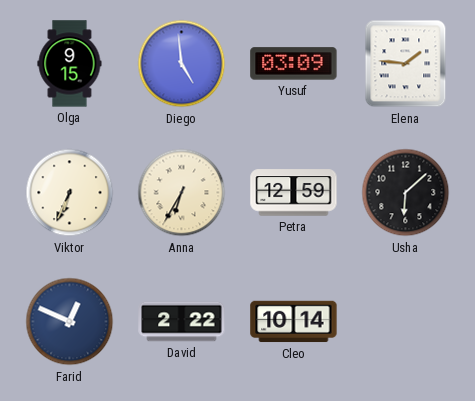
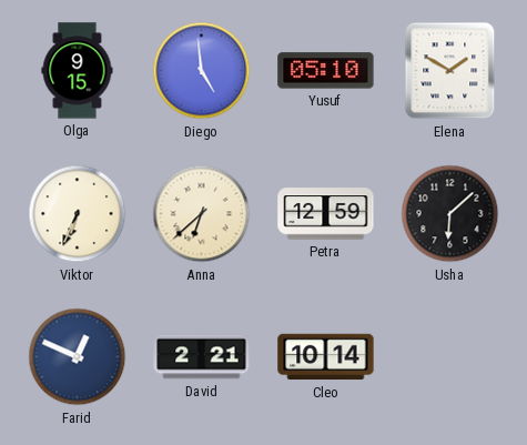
Yusuf: 03:09 -> 05:10
Elena: 1:46 -> 1:50
Anna: 6:35 -> 6:38
David: 2:22 -> 2:21
